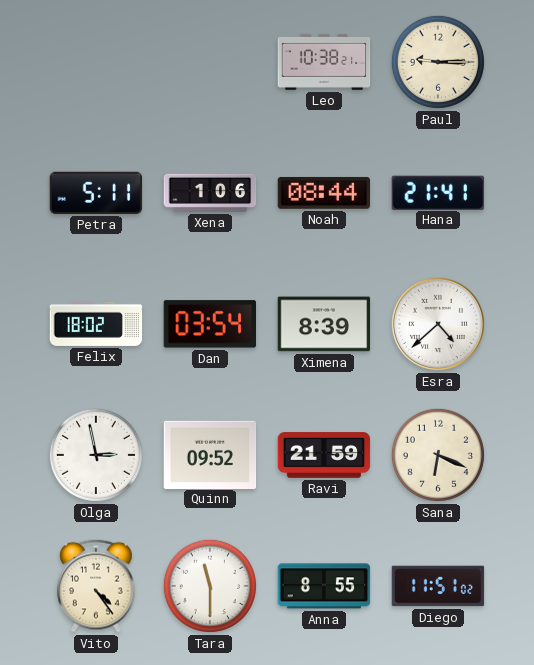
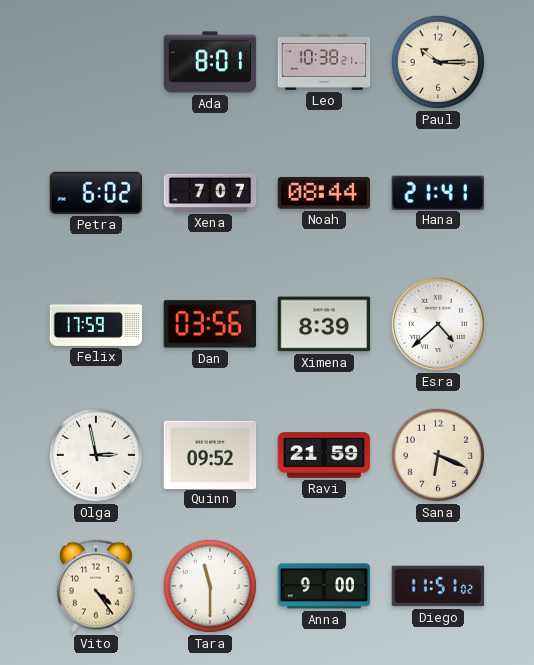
Ada: none -> 8:01
Paul: 9:15 -> 10:15
Petra: 5:11 -> 6:02
Xena: 1:06 -> 7:07
Felix: 18:02 -> 17:59
Dan: 03:54 -> 03:56
Anna: 8:55 -> 9:00
